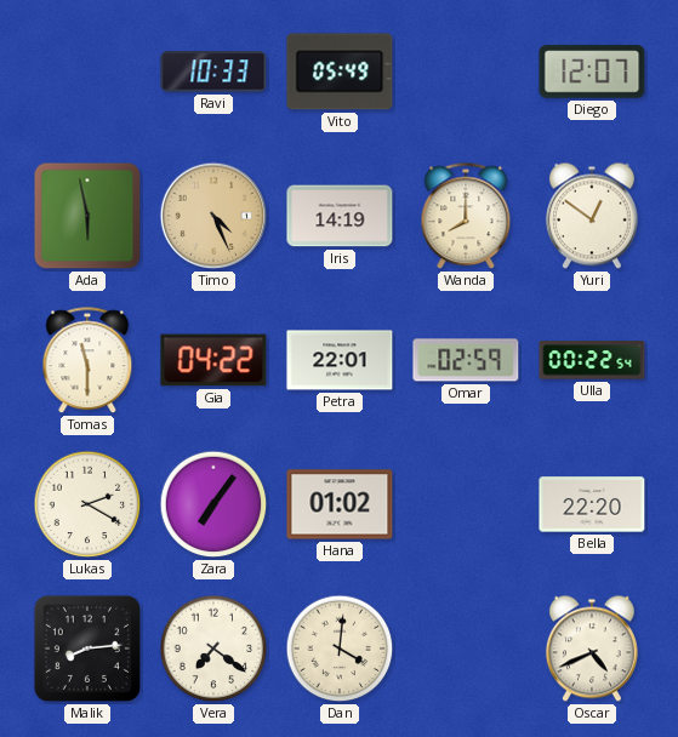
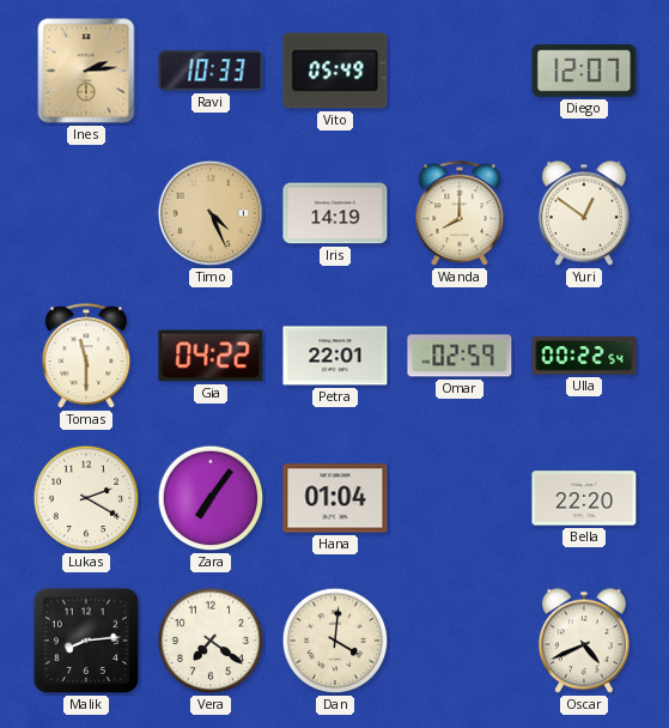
Ines: none -> 2:14
Ada: 5:58 -> none
Hana: 01:02 -> 01:04
